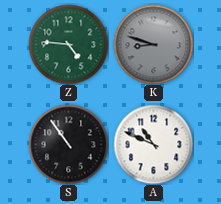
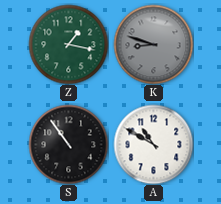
Z: 4:46 -> 1:17
A: 10:49 -> 10:50
